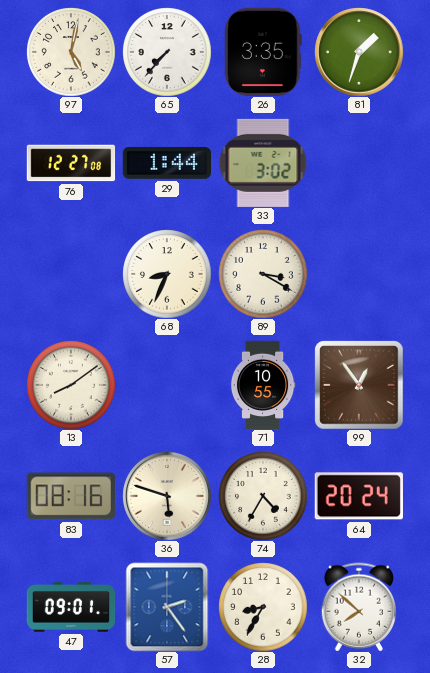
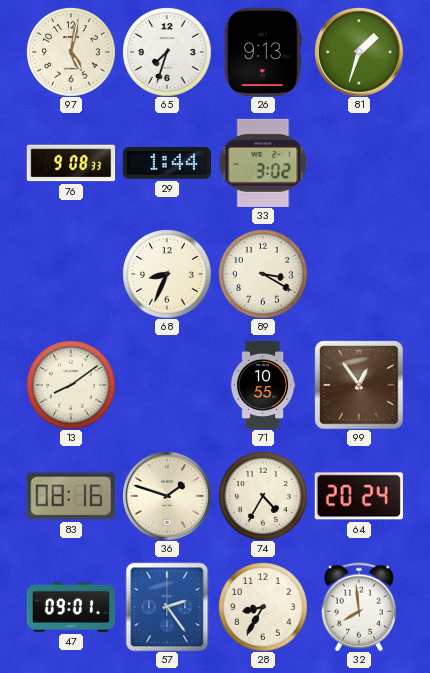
65: 7:37 -> 7:33
26: 3:35 -> 9:13
76: 12:27 -> 9:08
36: 5:48 -> 1:48
32: 7:52 -> 7:59
